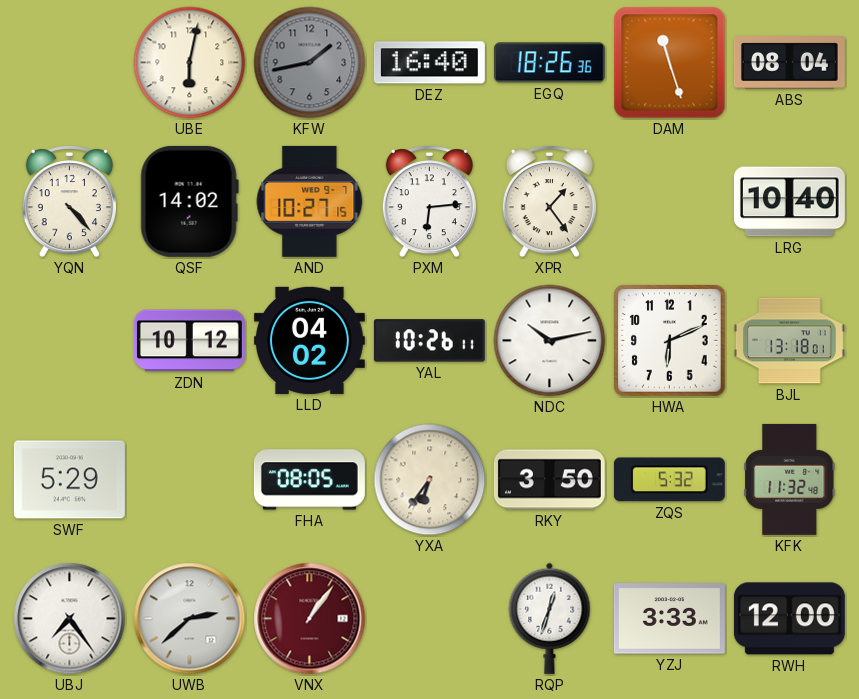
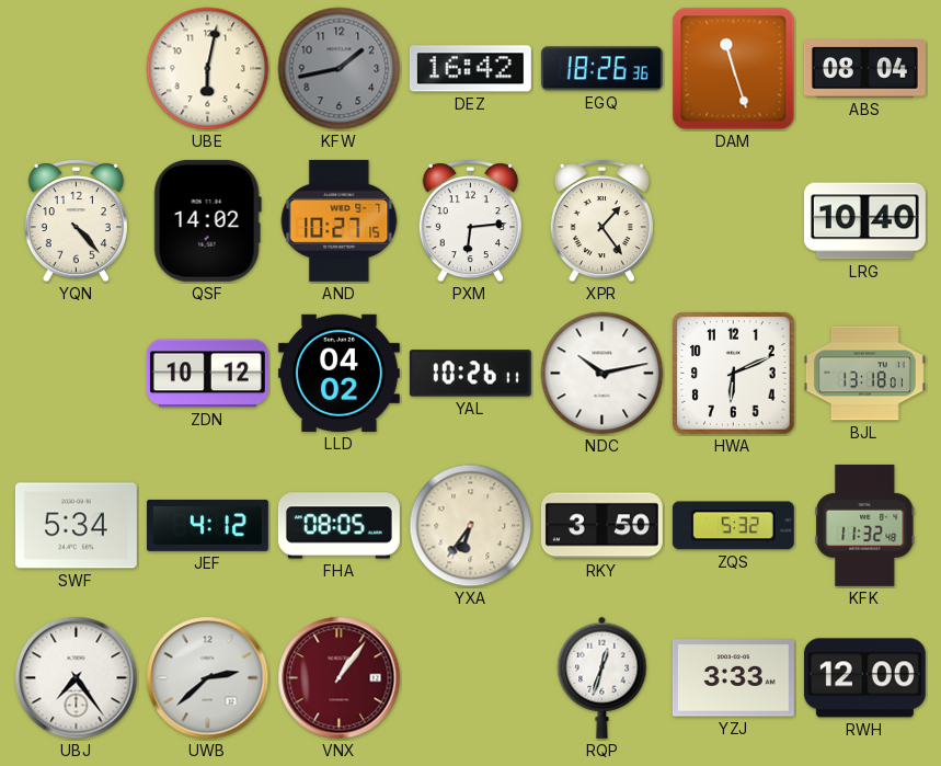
DEZ: 16:40 -> 16:42
SWF: 5:29 -> 5:34
JEF: none -> 4:12
